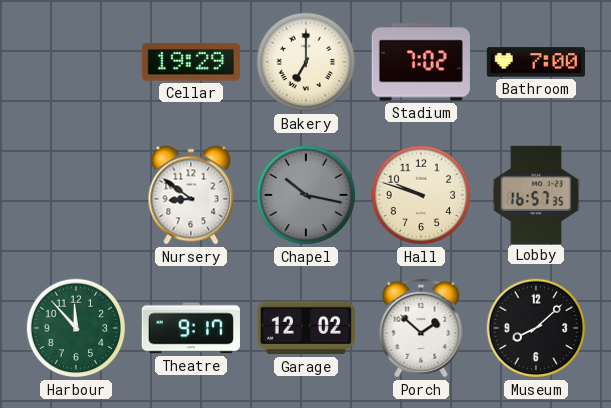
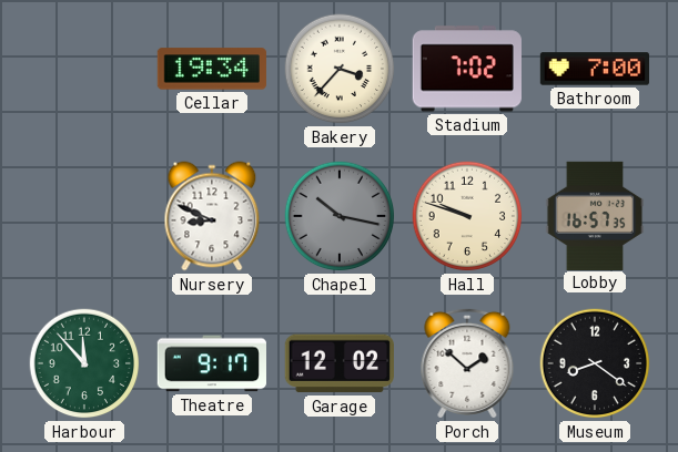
Cellar: 19:29 -> 19:34
Bakery: 7:00 -> 3:37
Nursery: 8:51 -> 8:49
Museum: 8:08 -> 8:21
